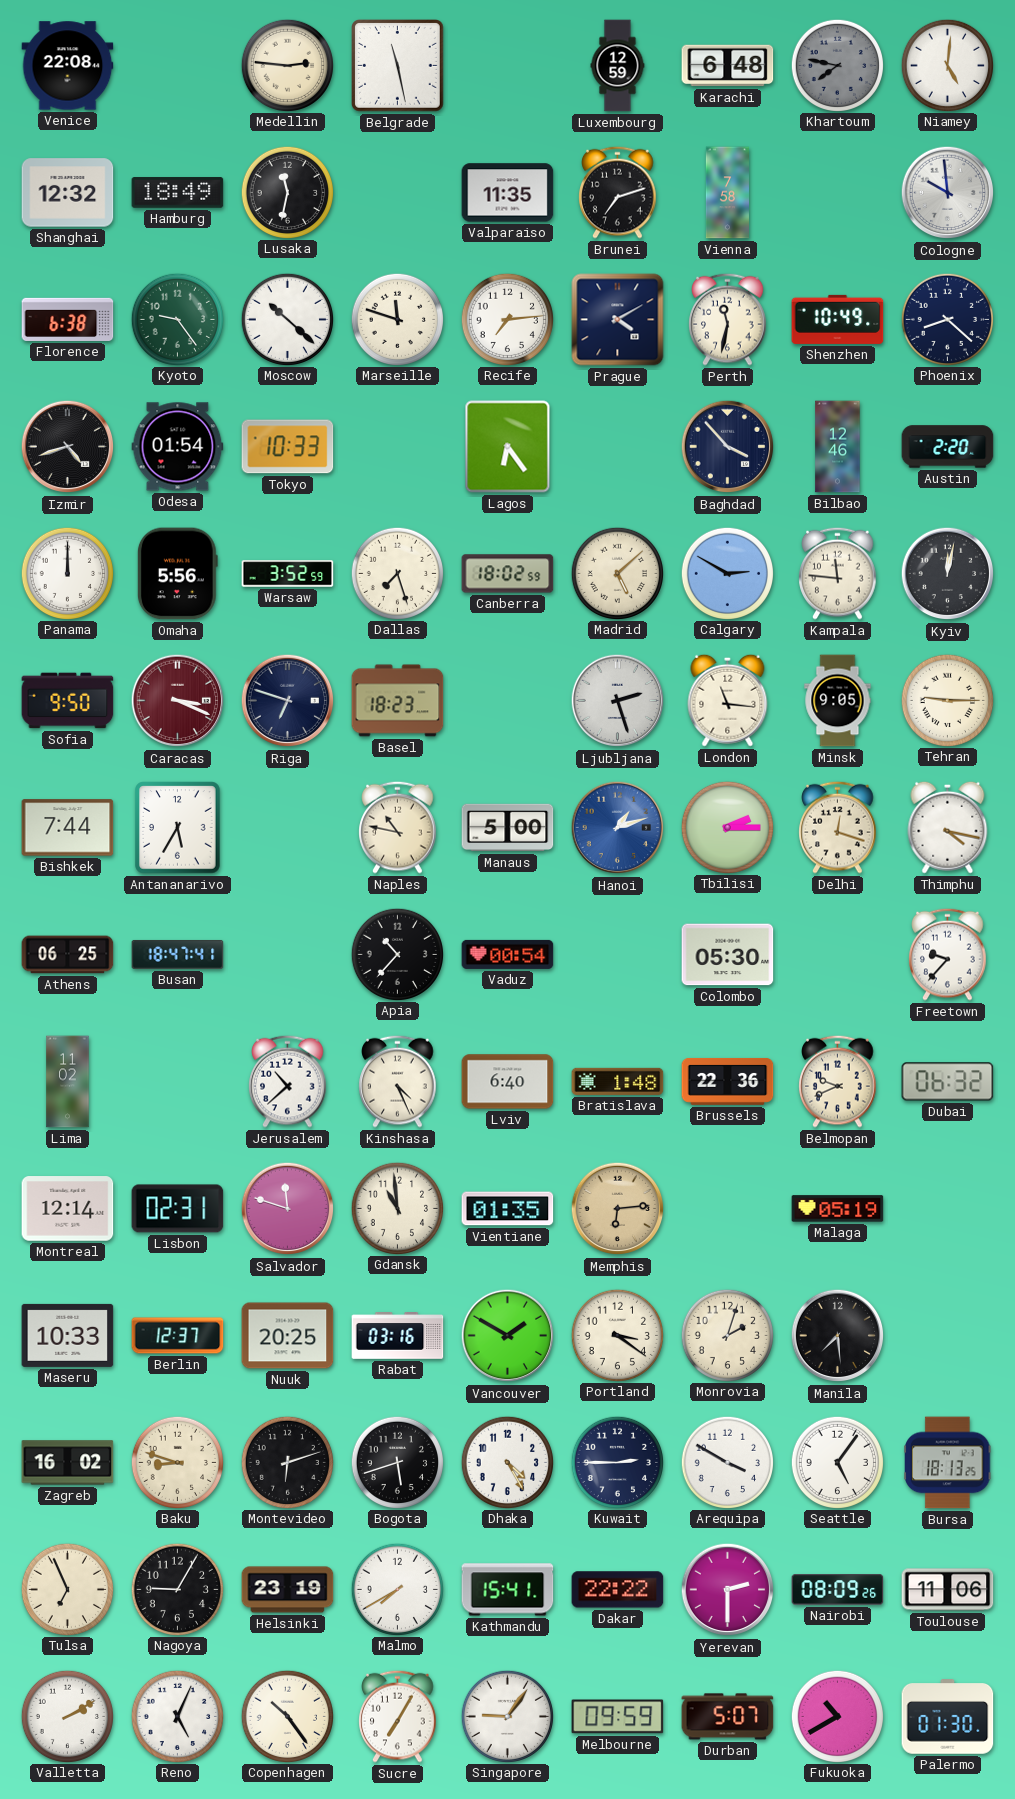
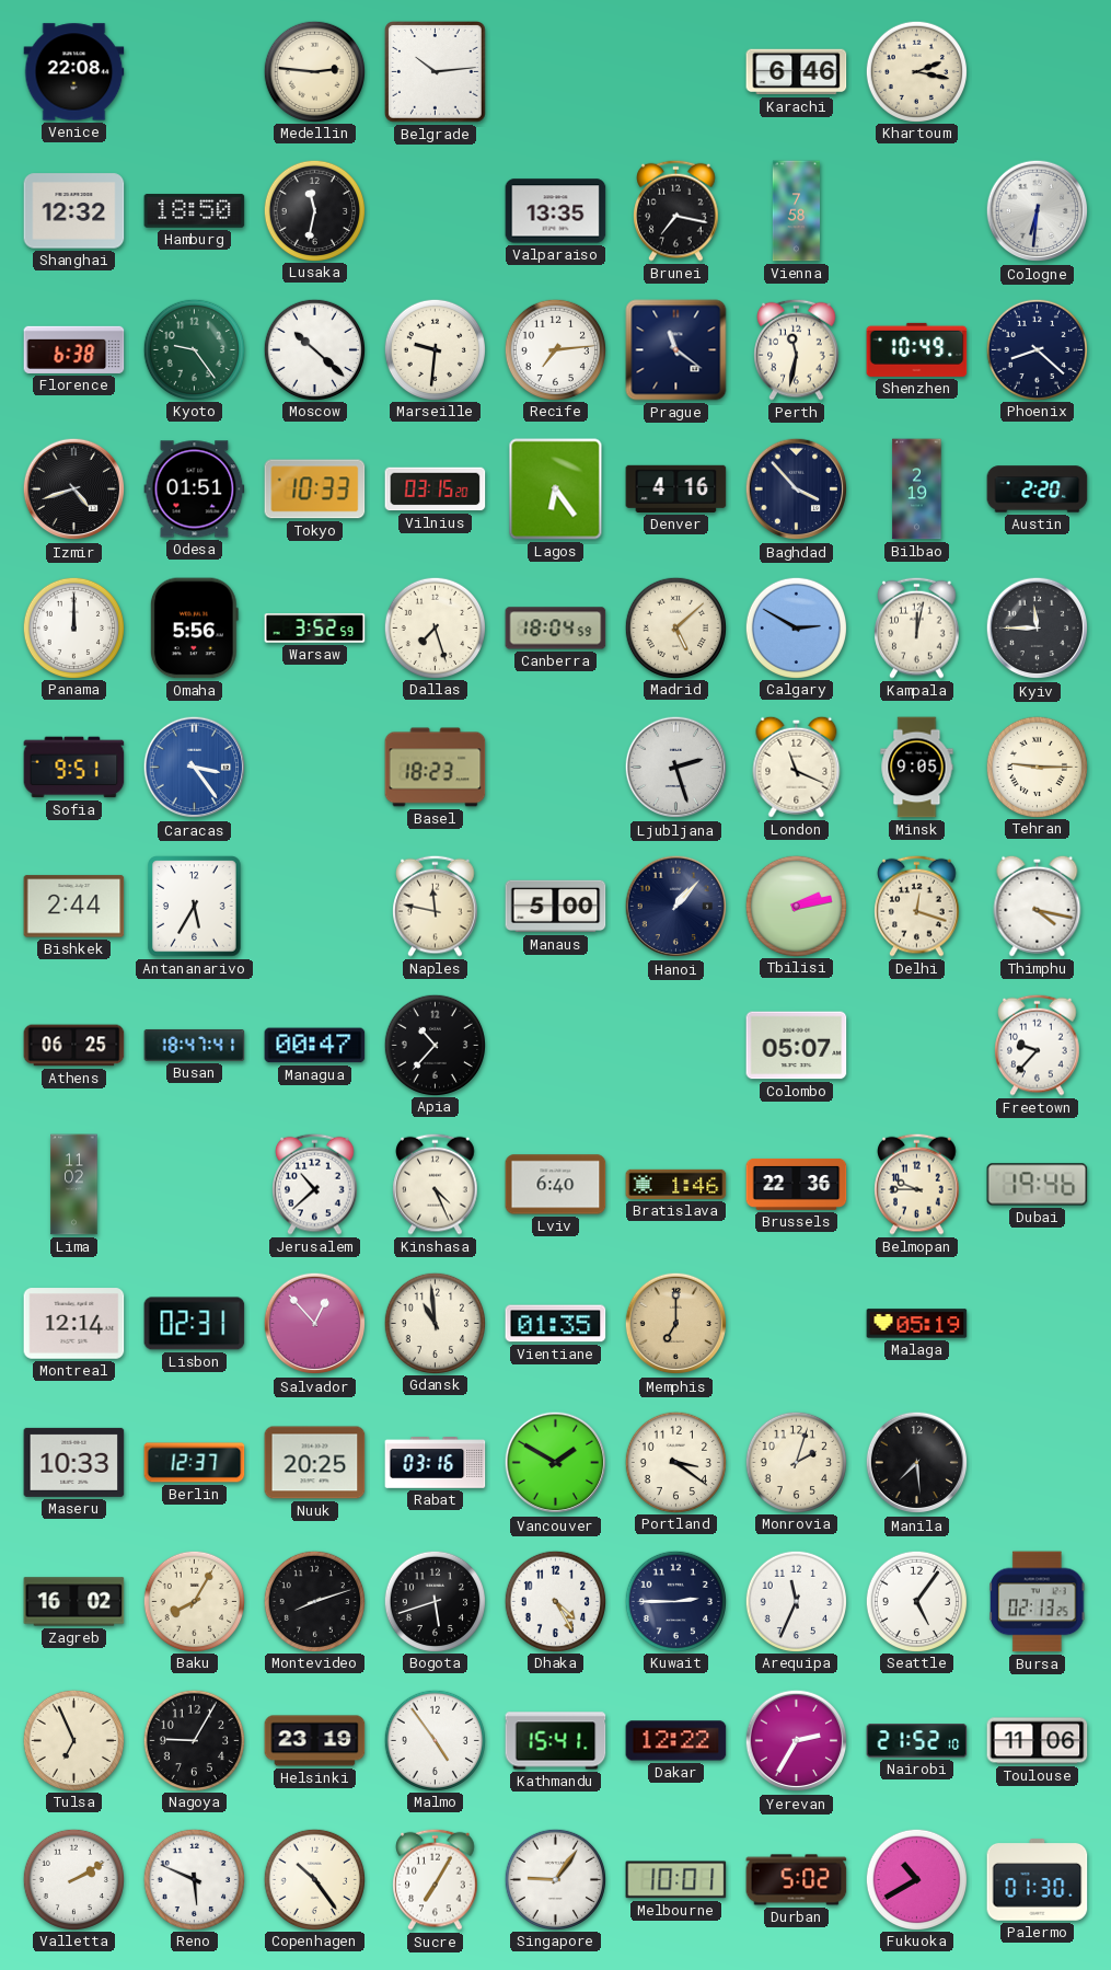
Belgrade: 11:28 -> 10:14
Luxembourg: 12:59 -> none
Karachi: 6:48 -> 6:46
Khartoum: 7:47 -> 2:17
Khartoum dial: grey -> cream
Niamey: 5:01 -> none
Hamburg: 18:49 -> 18:50
Valparaiso: 11:35 -> 13:35
Brunei: 7:12 -> 7:17
Cologne: 9:59 -> 6:31
Marseille: 11:48 -> 9:31
Prague: 4:10 -> 11:21
Odesa: 01:54 -> 01:51
Vilnius: none -> 03:15
Denver: none -> 4:16
Bilbao: 12:46 -> 2:19
Canberra: 18:02 -> 18:04
Kampala: 11:46 -> 12:02
Kyiv: 12:02 -> 11:45
Sofia: 9:50 -> 9:51
Caracas: 3:19 -> 3:24
Caracas dial: burgundy -> blue
Riga: 6:48 -> none
London: 11:16 -> 11:19
Bishkek: 7:44 -> 2:44
Naples: 10:47 -> 11:47
Hanoi: 1:12 -> 1:07
Hanoi dial: blue -> navy
Tbilisi: 2:15 -> 2:13
Managua: none -> 00:47
Vaduz: 00:54 -> none
Colombo: 05:30 -> 05:07
Bratislava: 1:48 -> 1:46
Belmopan: 9:41 -> 9:45
Dubai: 06:32 -> 19:46
Salvador: 11:48 -> 12:53
Memphis: 6:14 -> 7:00
Baku: 8:48 -> 8:05
Montevideo: 6:12 -> 8:12
Arequipa: 3:50 -> 11:34
Bursa: 18:13 -> 02:13
Malmo: 7:40 -> 4:54
Dakar: 22:22 -> 12:22
Yerevan: 2:30 -> 2:35
Nairobi: 08:09 -> 21:52
Reno: 5:04 -> 5:49
Melbourne: 09:59 -> 10:01
Durban: 5:07 -> 5:02
